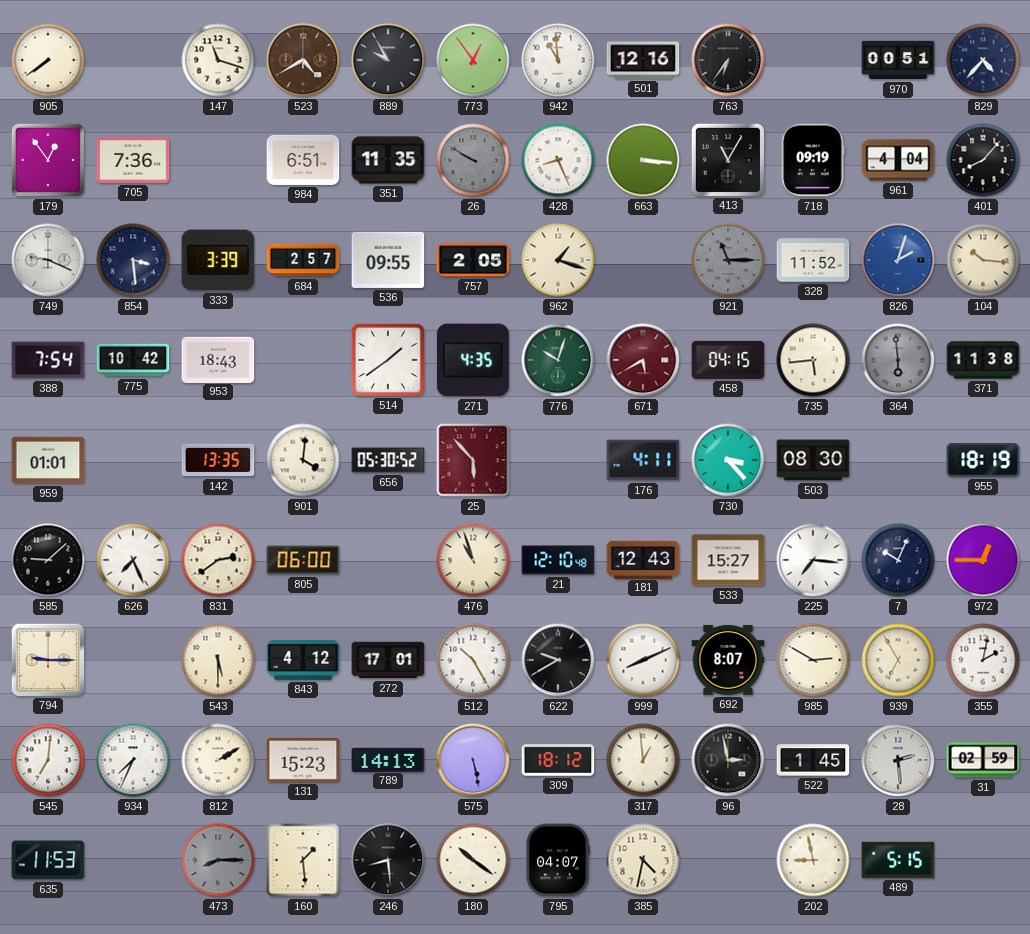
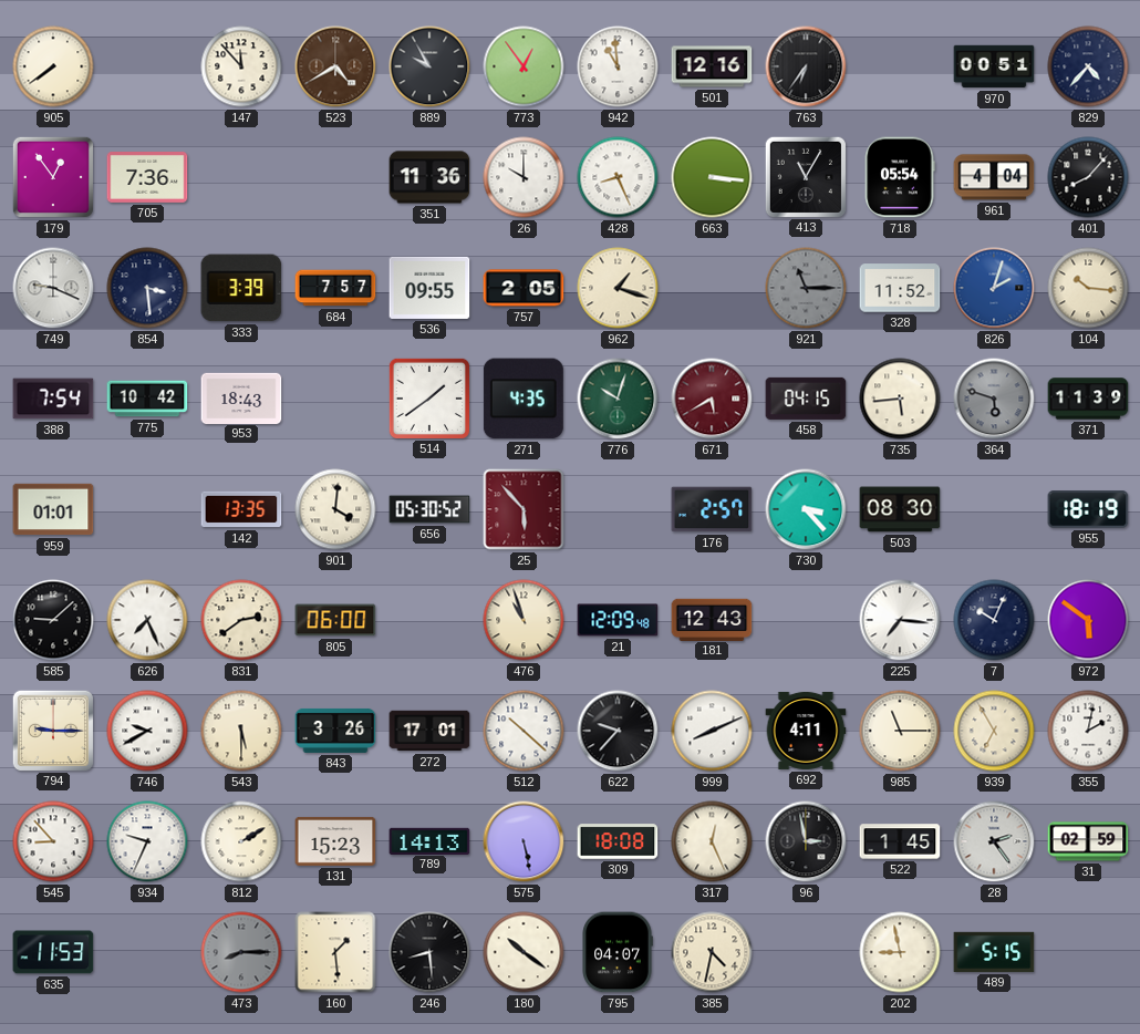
147: 11:18 -> 11:53
984: 6:51 -> none
351: 11:35 -> 11:36
26: 9:50 -> 10:00
26 dial: grey -> white
718: 09:19 -> 05:54
684: 2:57 -> 7:57
364: 5:59 -> 5:48
371: 11:38 -> 11:39
176: 4:11 -> 2:57
21: 12:10 -> 12:09
533: 15:27 -> none
972: 12:45 -> 5:51
746: none -> 9:40
843: 4:12 -> 3:26
512: 10:25 -> 10:22
622: 9:40 -> 9:37
692: 8:07 -> 4:11
985: 2:50 -> 11:15
545: 7:01 -> 8:53
934: 7:34 -> 9:34
309: 18:12 -> 18:08
317: 12:59 -> 12:26
28: 2:29 -> 2:24
